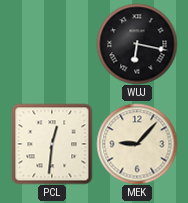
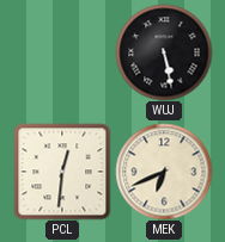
WUJ: 6:17 -> 5:28
MEK: 9:07 -> 6:41
